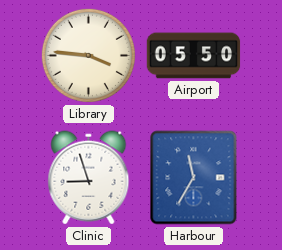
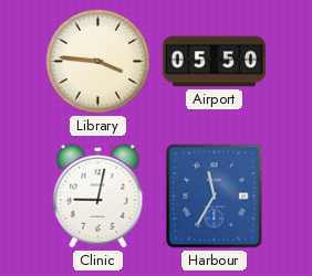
Clinic: 8:57 -> 9:02
